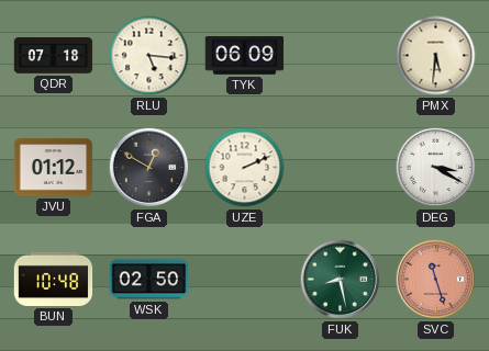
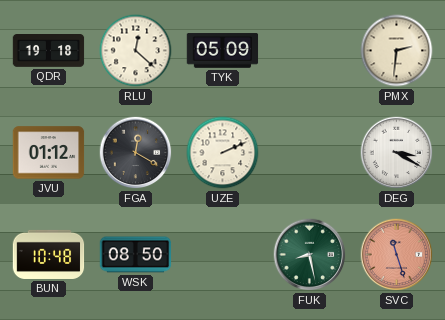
QDR: 07:18 -> 19:18
RLU: 5:16 -> 12:22
TYK: 06:09 -> 05:09
PMX: 5:31 -> 2:31
FGA: 12:50 -> 12:20
WSK: 02:50 -> 08:50
